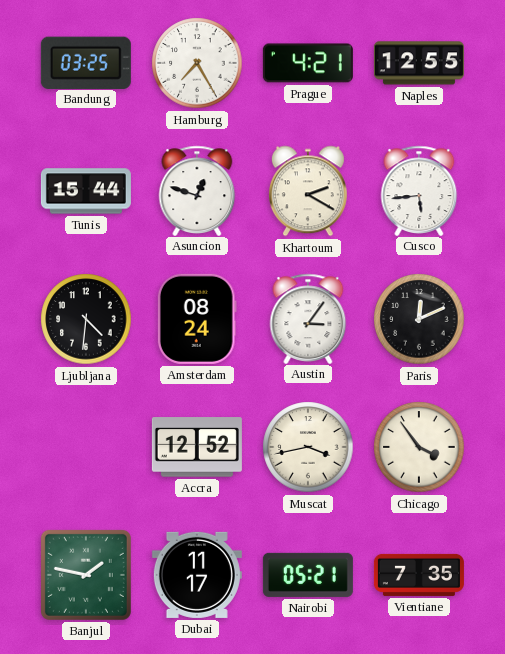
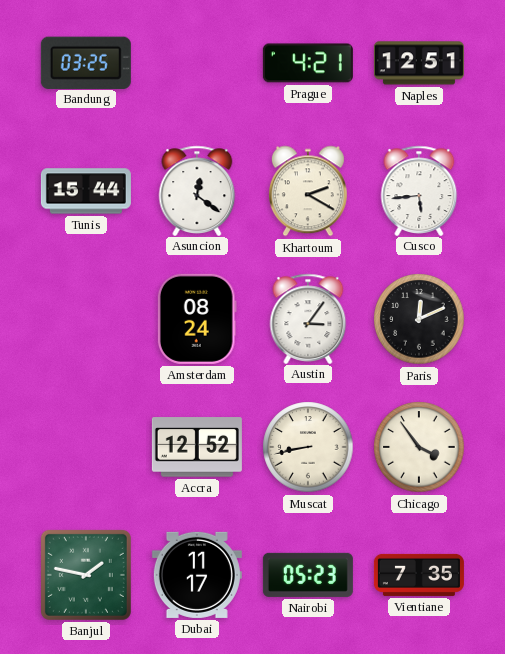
Hamburg: 7:25 -> none
Naples: 12:55 -> 12:51
Asuncion: 12:48 -> 12:21
Ljubljana: 4:31 -> none
Muscat: 3:43 -> 8:43
Nairobi: 05:21 -> 05:23
